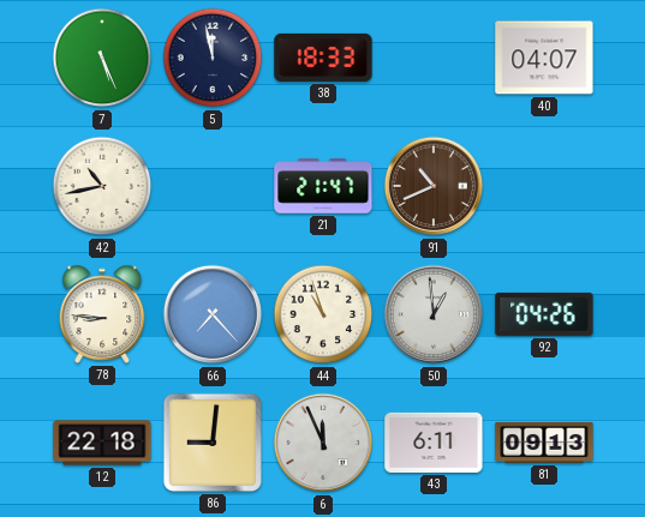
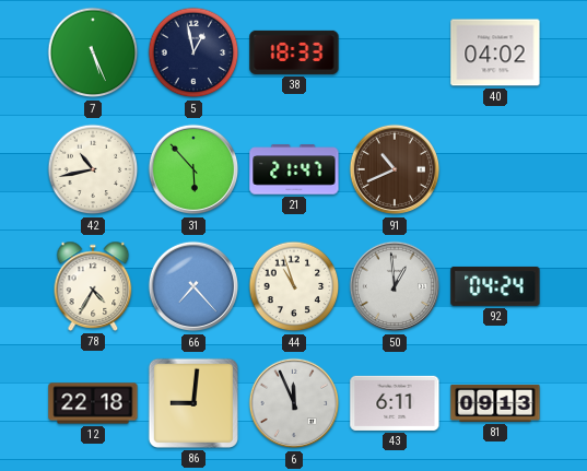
5: 11:58 -> 12:58
40: 04:07 -> 04:02
31: none -> 5:53
78: 8:46 -> 4:35
92: 04:26 -> 04:24
